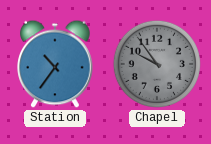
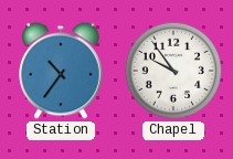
Chapel dial: grey -> white
